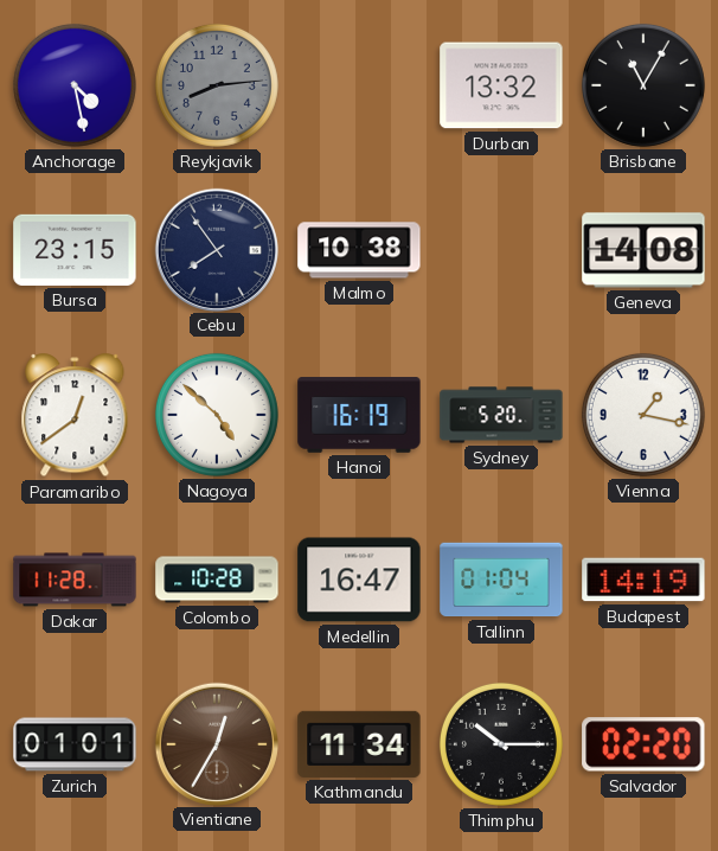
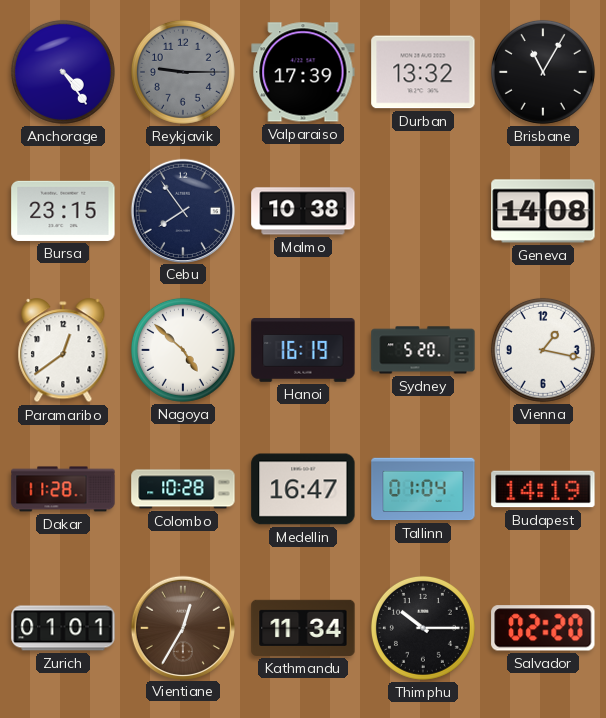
Anchorage: 4:28 -> 4:24
Reykjavik: 8:14 -> 9:15
Valparaiso: none -> 17:39
